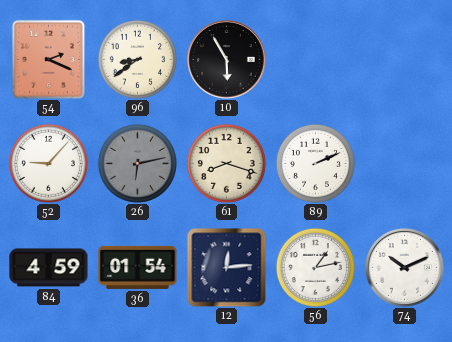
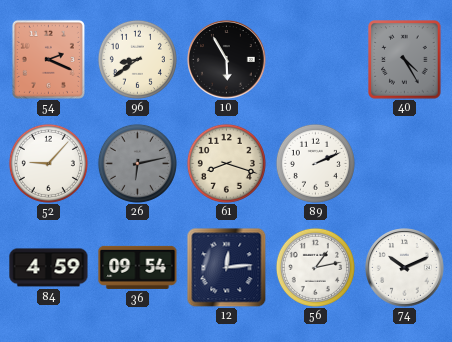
40: none -> 4:25
36: 01:54 -> 09:54
